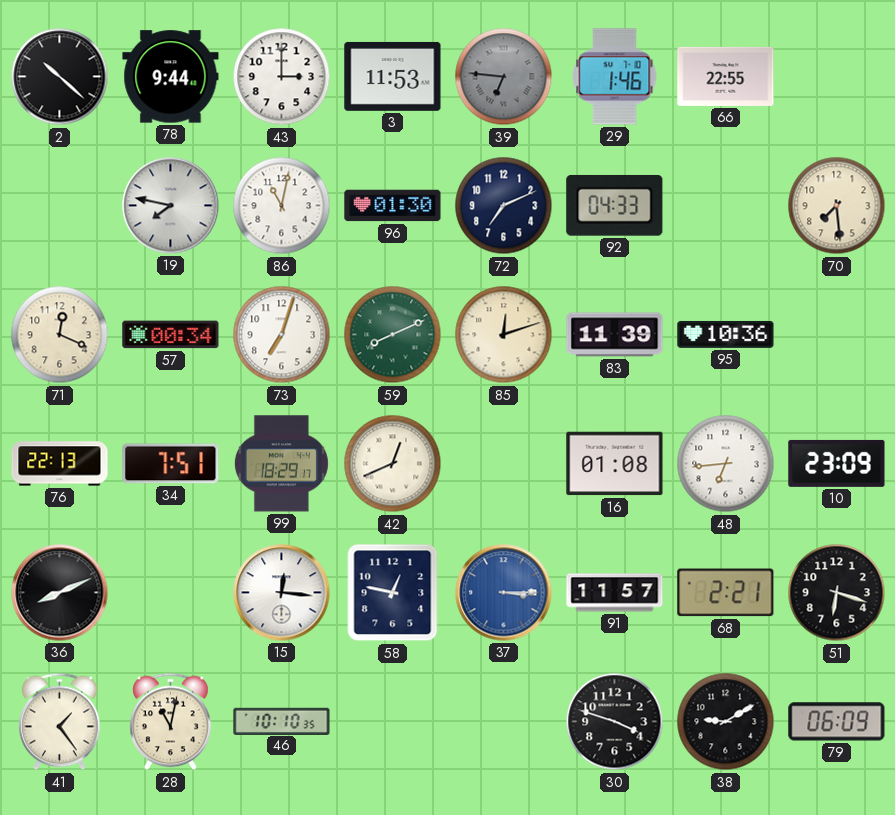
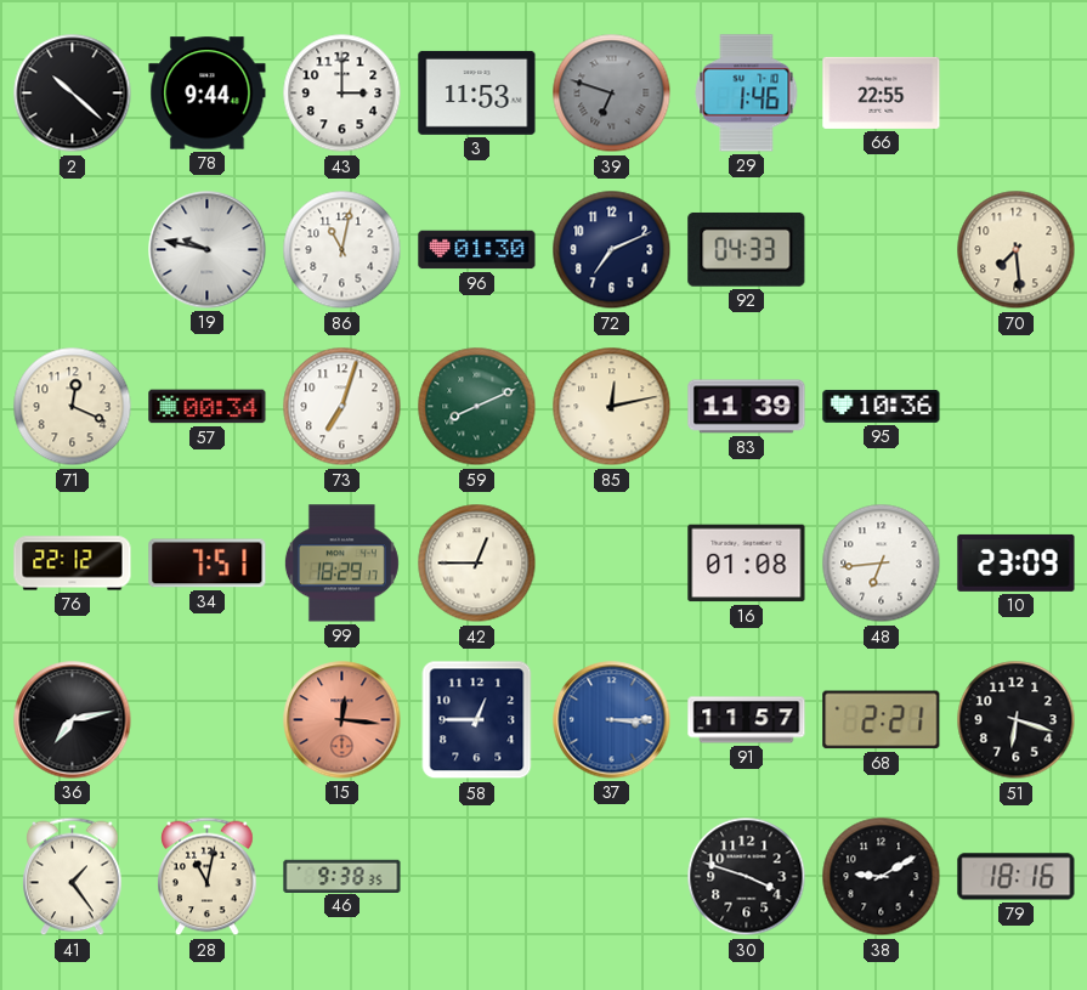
39: 6:46 -> 6:48
19: 7:47 -> 9:47
85: 12:12 -> 12:13
76: 22:13 -> 22:12
42: 12:41 -> 12:45
36: 8:11 -> 7:13
15 dial: white -> salmon
58: 12:47 -> 12:45
46: 10:10 -> 9:38
79: 06:09 -> 18:16
